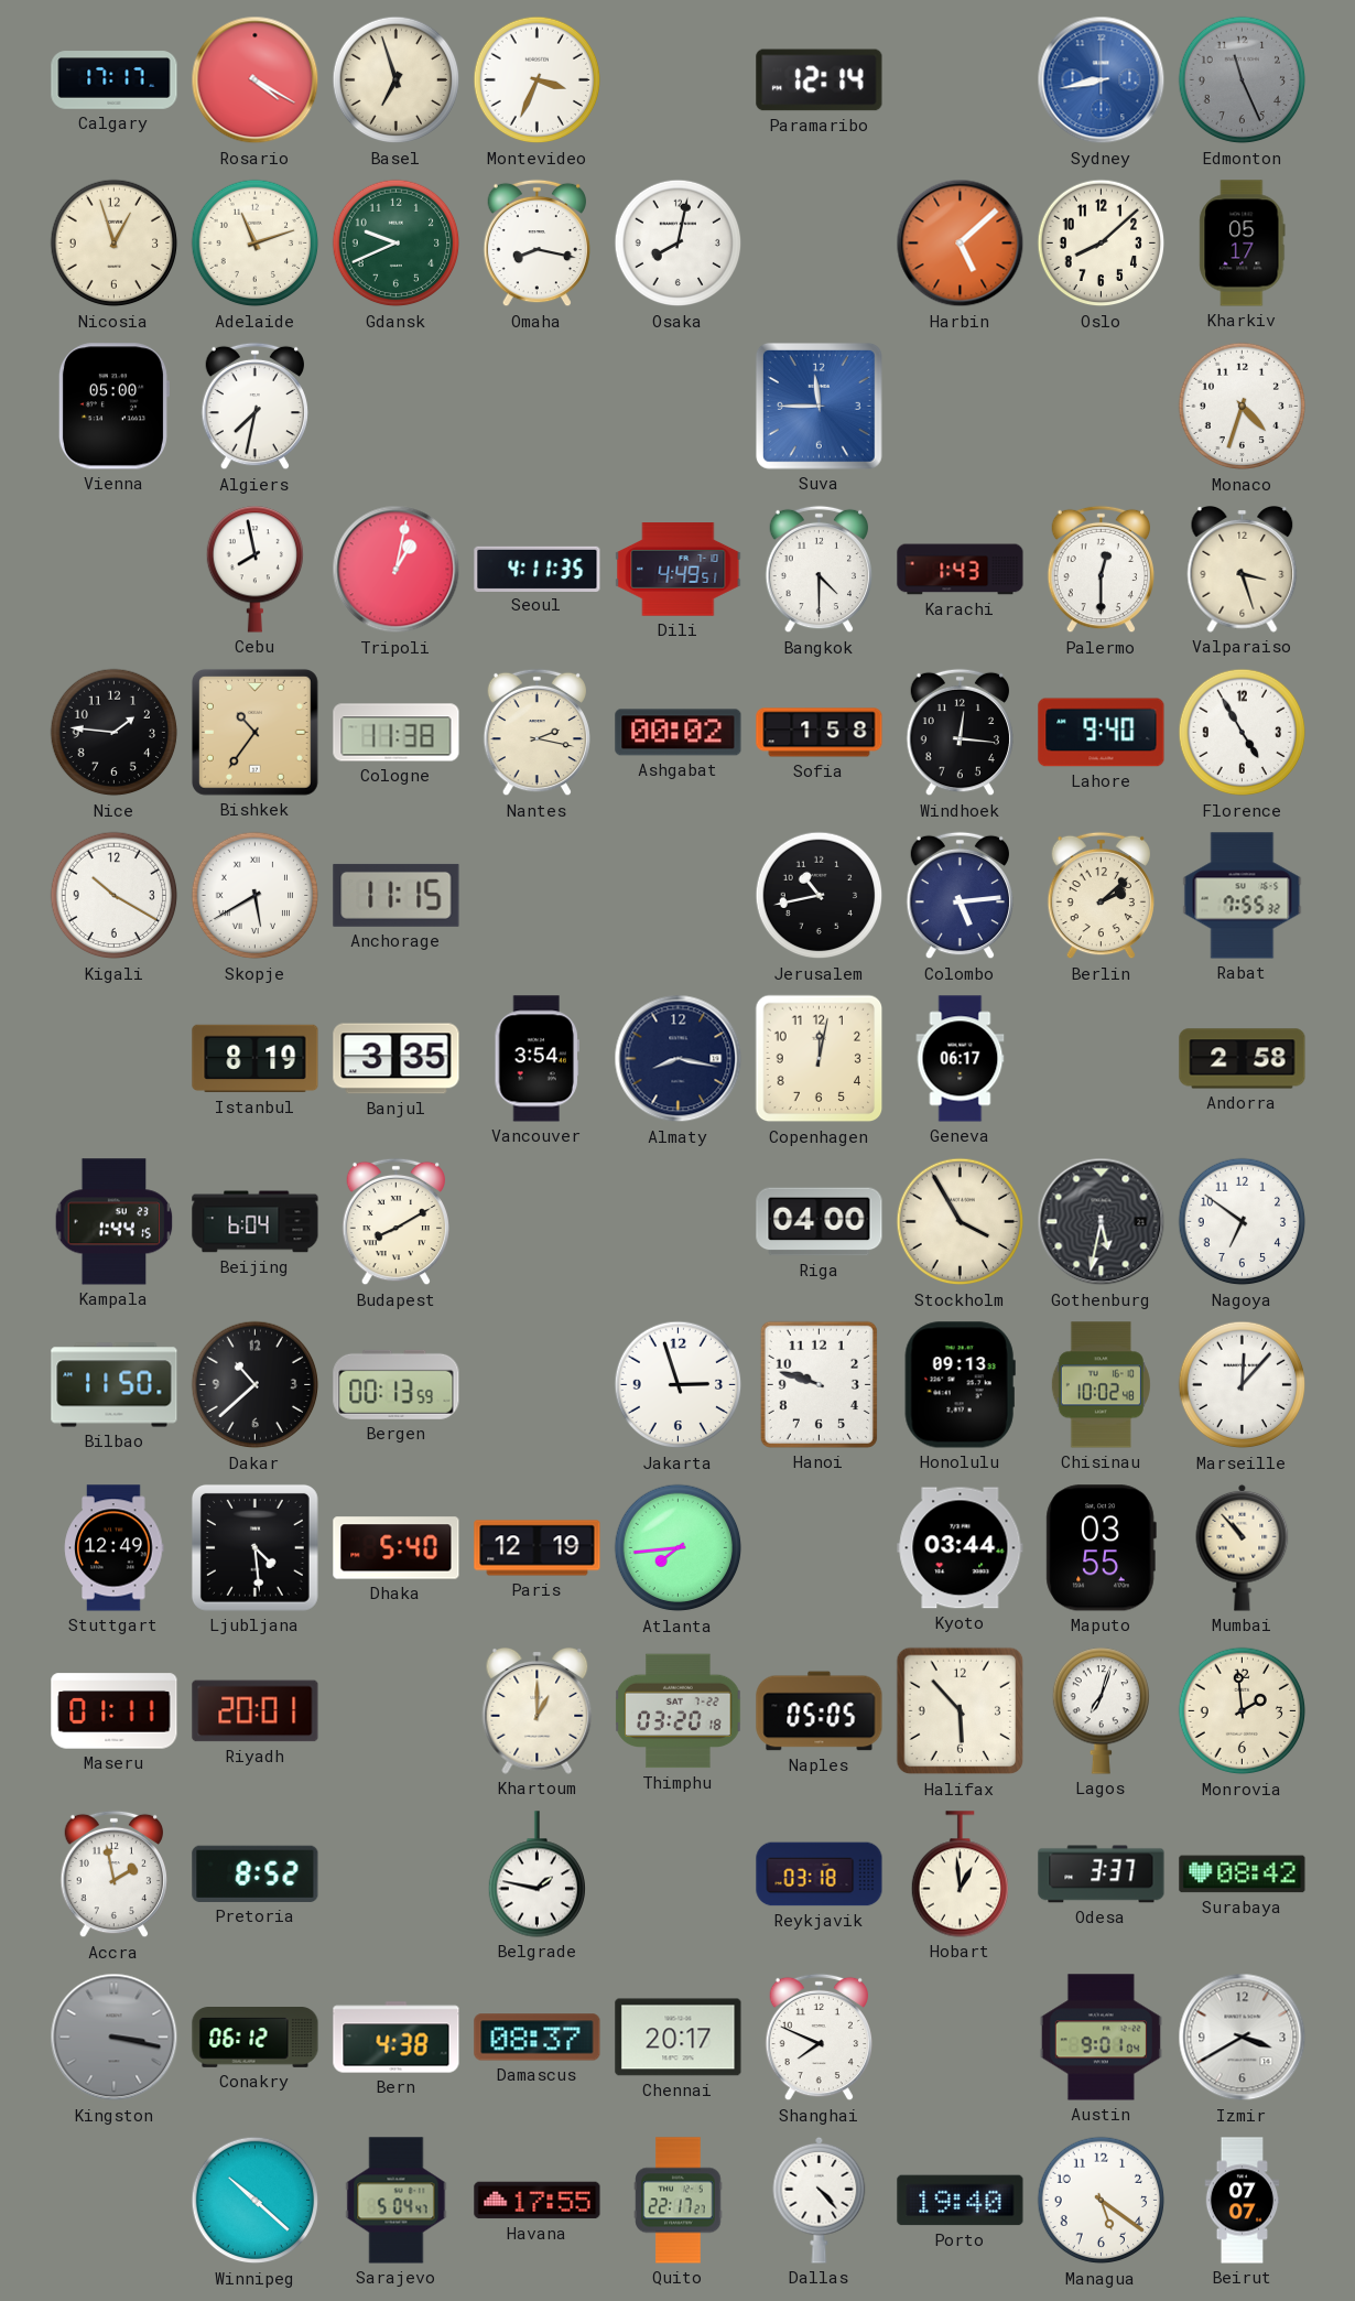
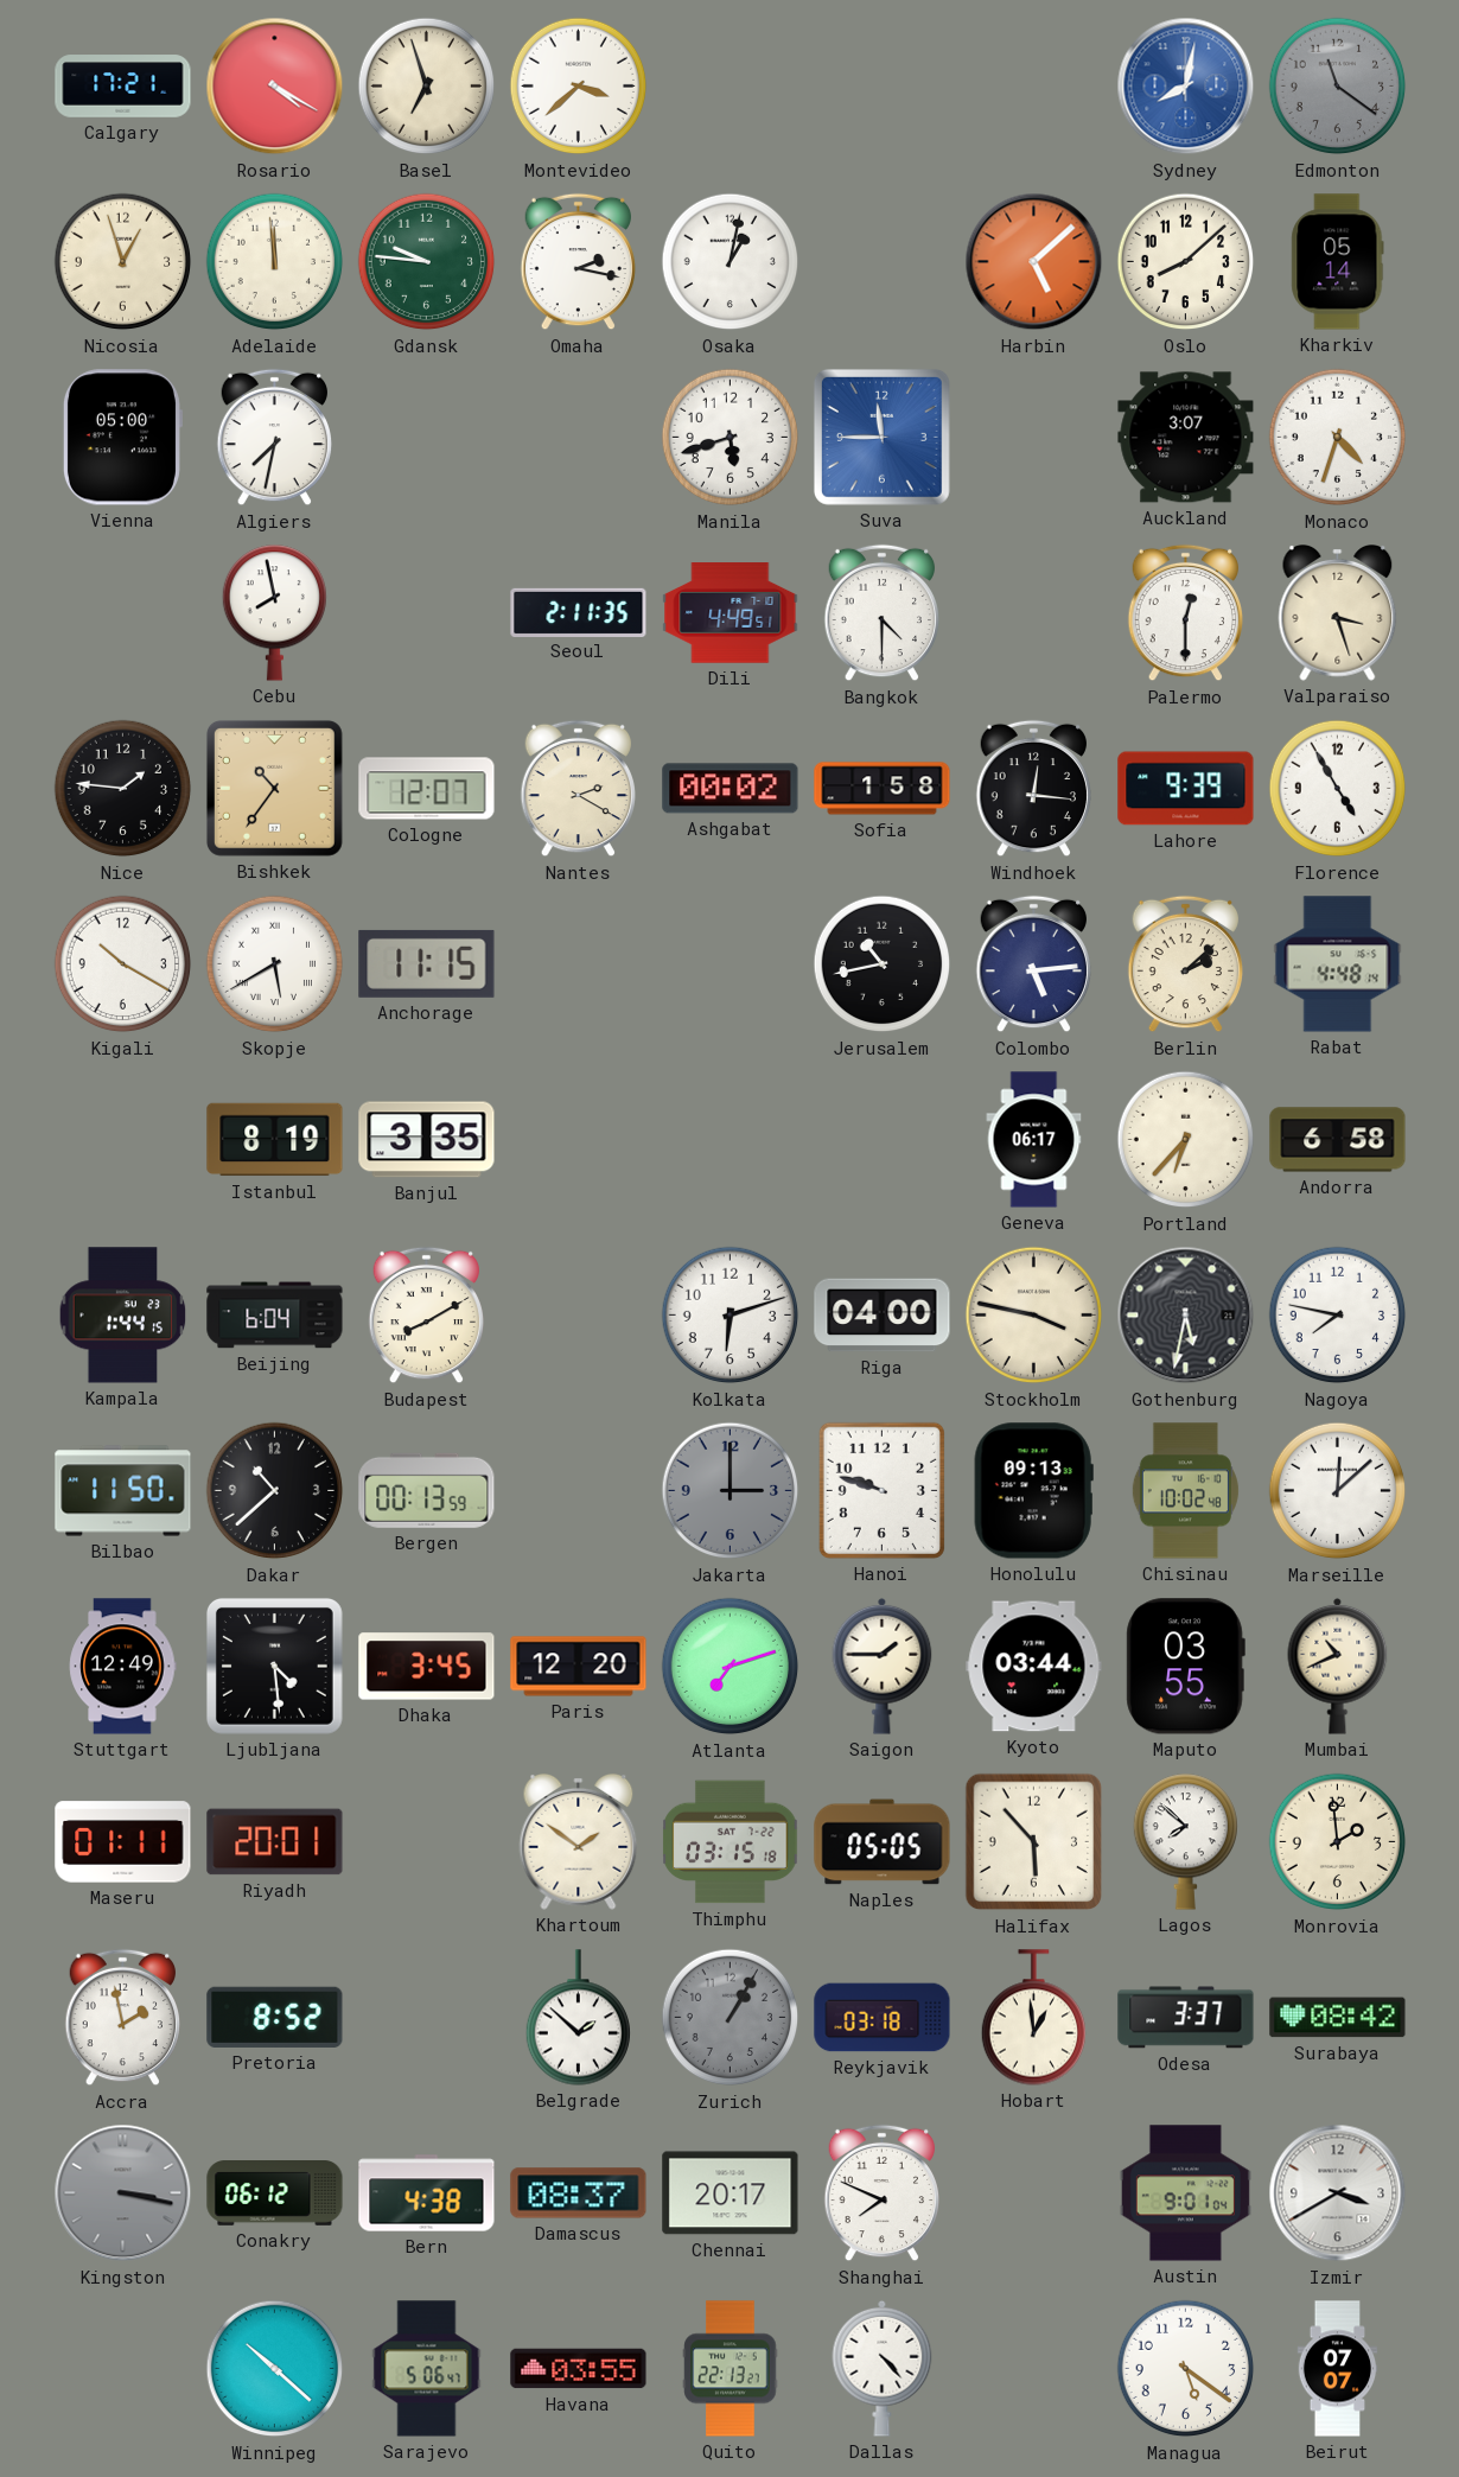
Calgary: 17:17 -> 17:21
Montevideo: 3:34 -> 3:38
Paramaribo: 12:14 -> none
Sydney: 8:43 -> 8:02
Edmonton: 11:26 -> 11:21
Adelaide: 11:12 -> 11:59
Gdansk: 9:41 -> 9:46
Omaha: 8:17 -> 2:17
Osaka: 8:02 -> 1:02
Kharkiv: 05:17 -> 05:14
Manila: none -> 5:42
Auckland: none -> 3:07
Tripoli: 1:02 -> none
Seoul: 4:11 -> 2:11
Karachi: 1:43 -> none
Cologne: 11:38 -> 12:07
Nantes: 2:17 -> 2:20
Lahore: 9:40 -> 9:39
Rabat: 7:55 -> 4:48
Vancouver: 3:54 -> none
Almaty: 8:17 -> none
Copenhagen: 12:02 -> none
Portland: none -> 6:37
Andorra: 2:58 -> 6:58
Kolkata: none -> 6:12
Stockholm: 3:55 -> 3:47
Nagoya: 6:51 -> 7:47
Jakarta: 2:57 -> 3:00
Jakarta dial: white -> grey
Marseille: 12:07 -> 12:08
Dhaka: 5:40 -> 3:45
Paris: 12:19 -> 12:20
Atlanta: 7:44 -> 7:12
Saigon: none -> 1:45
Mumbai: 10:53 -> 10:41
Khartoum: 1:00 -> 1:51
Thimphu: 03:20 -> 03:15
Lagos: 7:03 -> 7:52
Belgrade: 1:47 -> 1:52
Zurich: none -> 1:05
Sarajevo: 5:04 -> 5:06
Havana: 17:55 -> 03:55
Quito: 22:17 -> 22:13
Porto: 19:40 -> none
